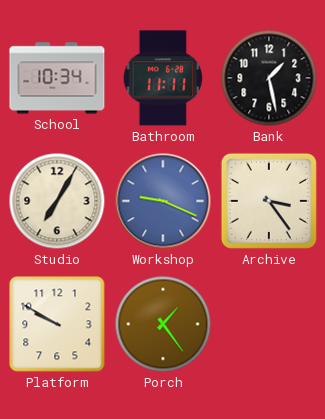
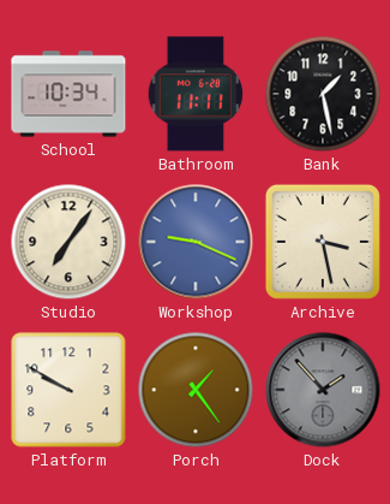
Studio: 7:05 -> 7:06
Archive: 3:24 -> 3:28
Dock: none -> 1:53
